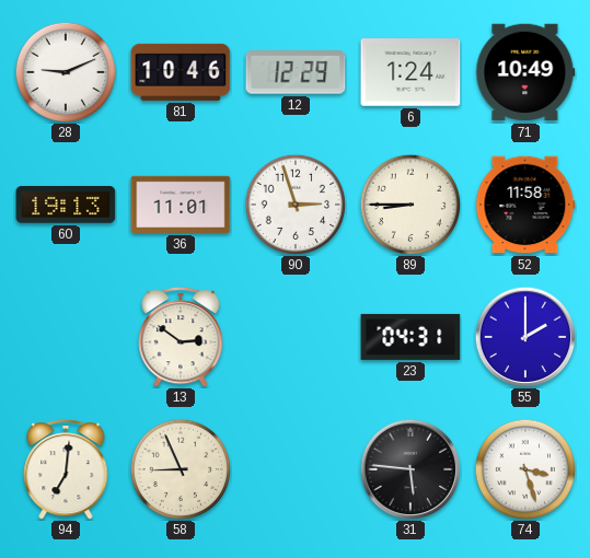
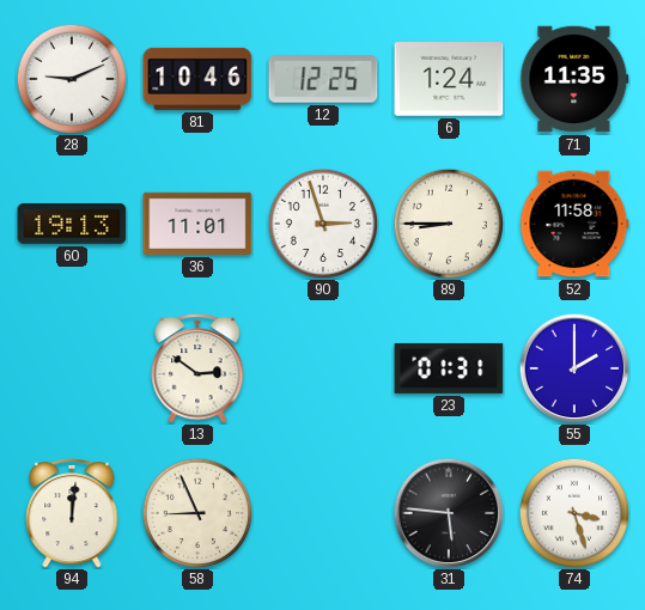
12: 12:29 -> 12:25
71: 10:49 -> 11:35
23: 04:31 -> 01:31
94: 7:01 -> 12:01
